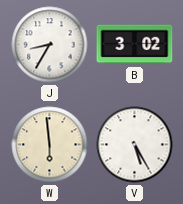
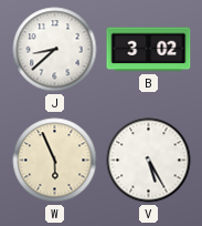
J: 8:35 -> 8:38
W: 5:59 -> 5:56
